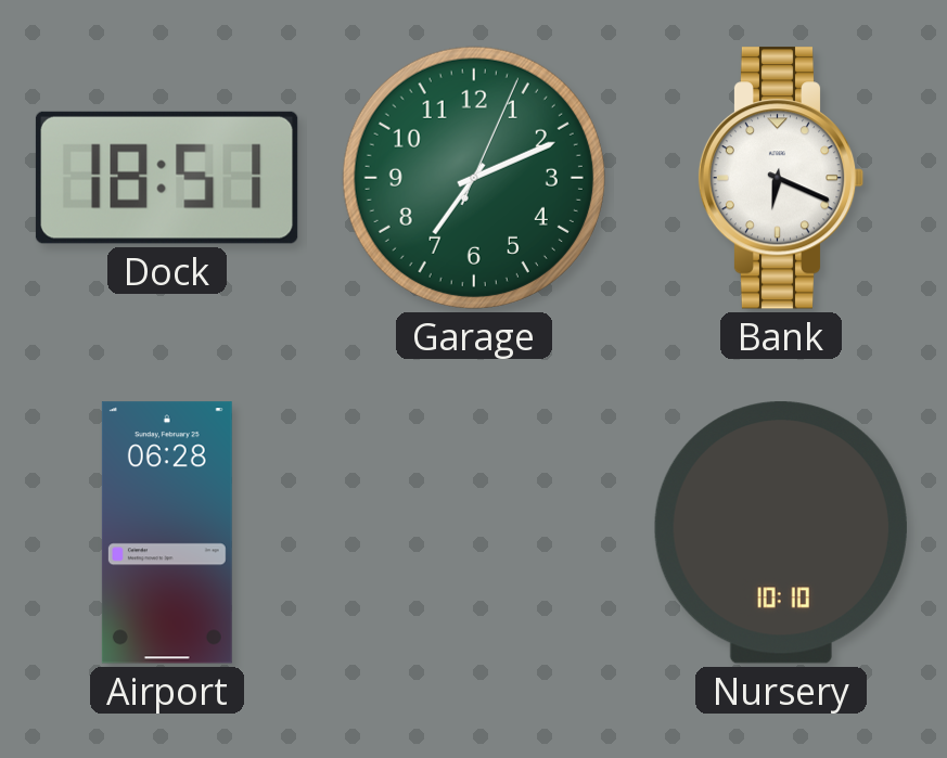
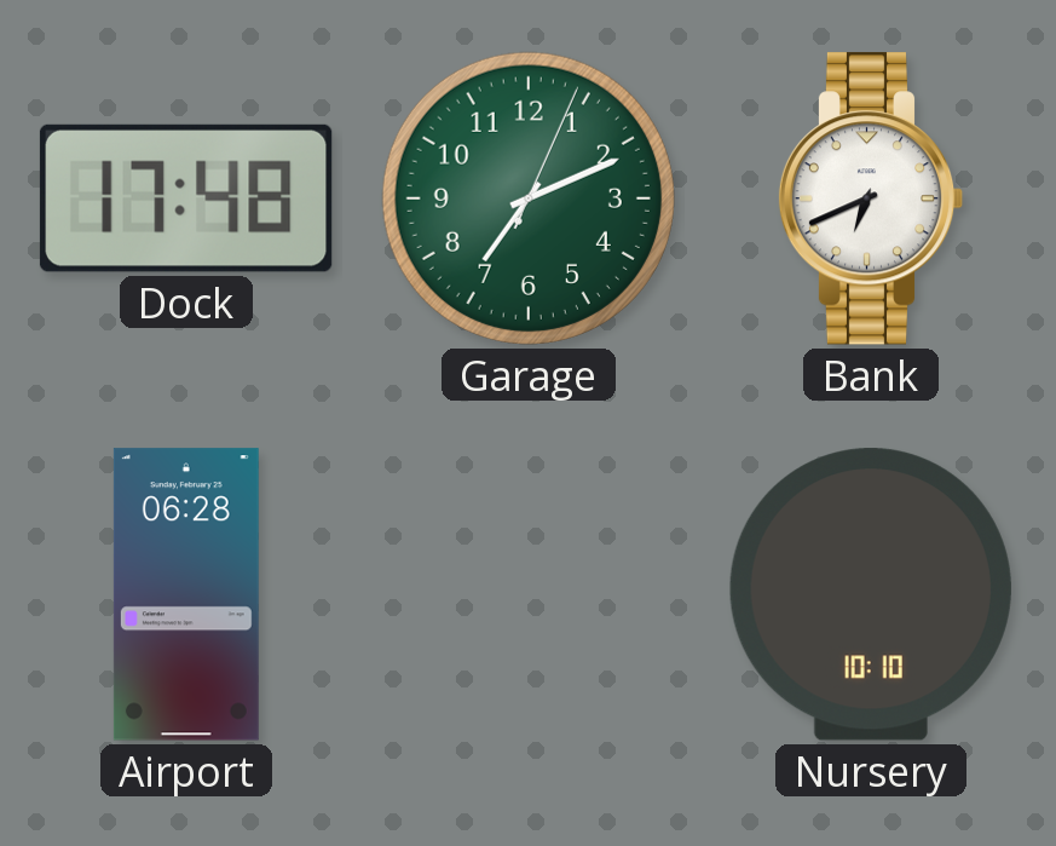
Dock: 18:51 -> 17:48
Bank: 6:19 -> 6:41
